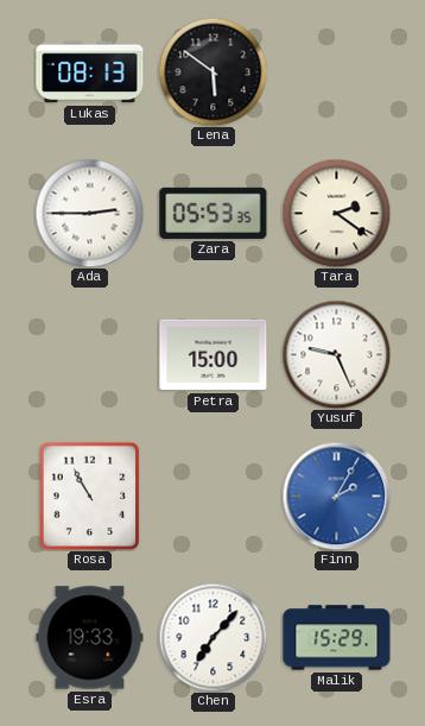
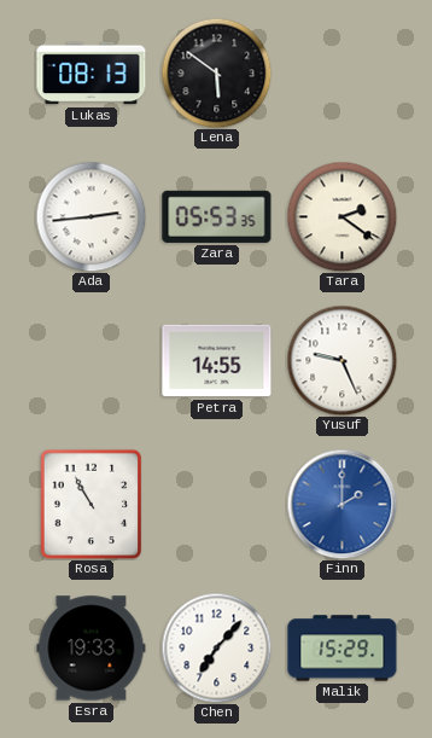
Ada: 2:45 -> 2:44
Petra: 15:00 -> 14:55
Finn: 2:05 -> 2:00
